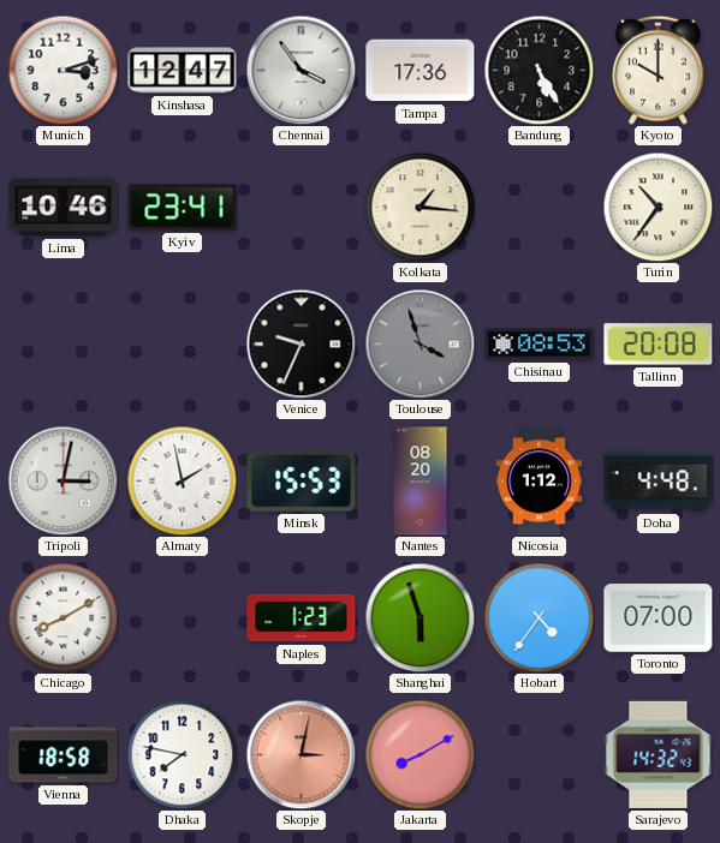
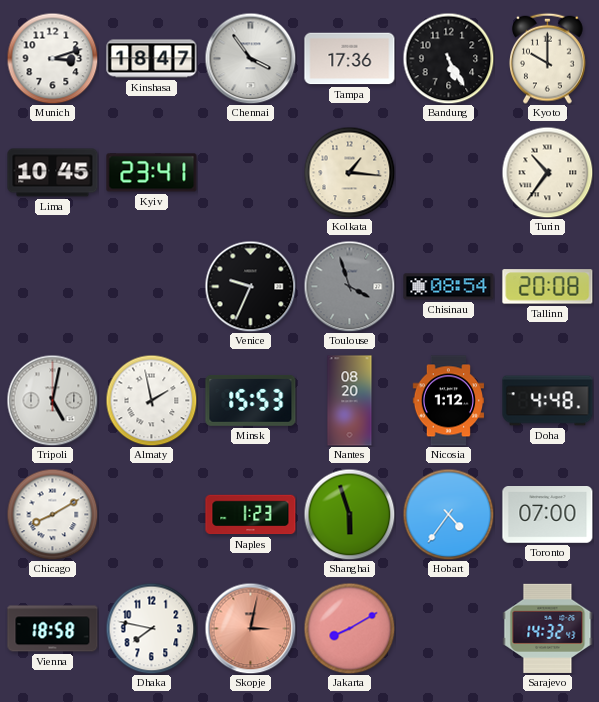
Kinshasa: 12:47 -> 18:47
Lima: 10:46 -> 10:45
Chisinau: 08:53 -> 08:54
Tripoli: 3:02 -> 5:02
